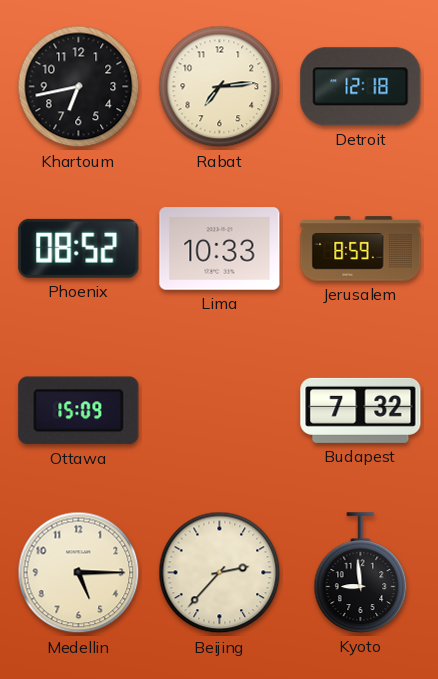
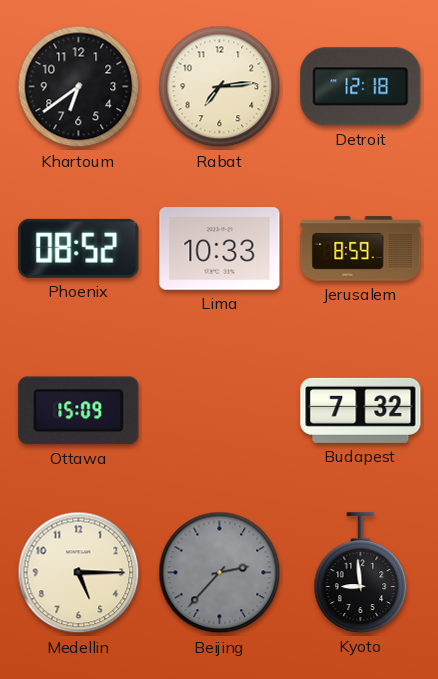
Khartoum: 6:43 -> 6:39
Beijing dial: cream -> grey
